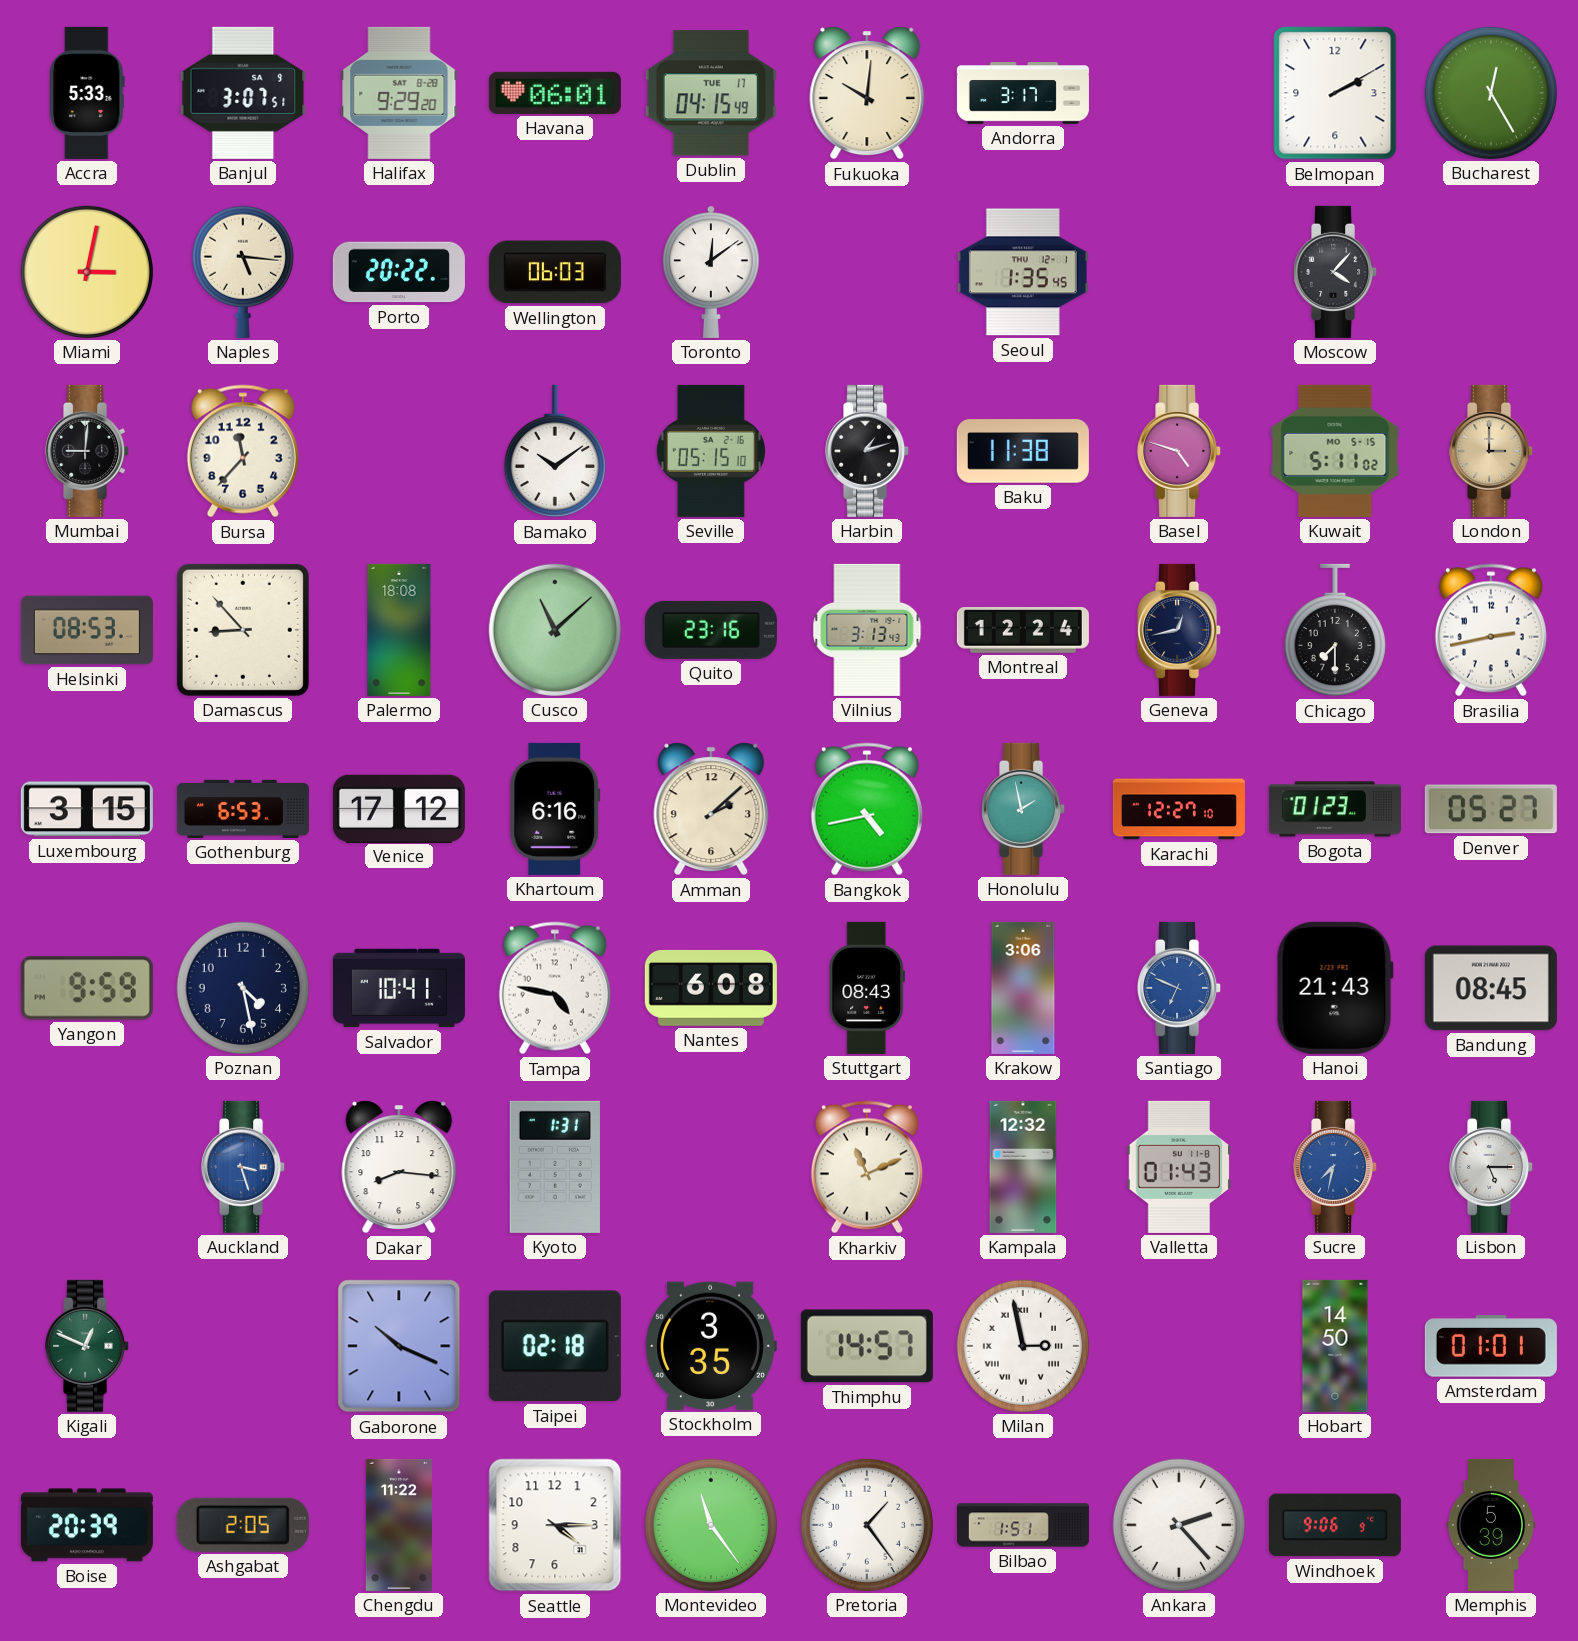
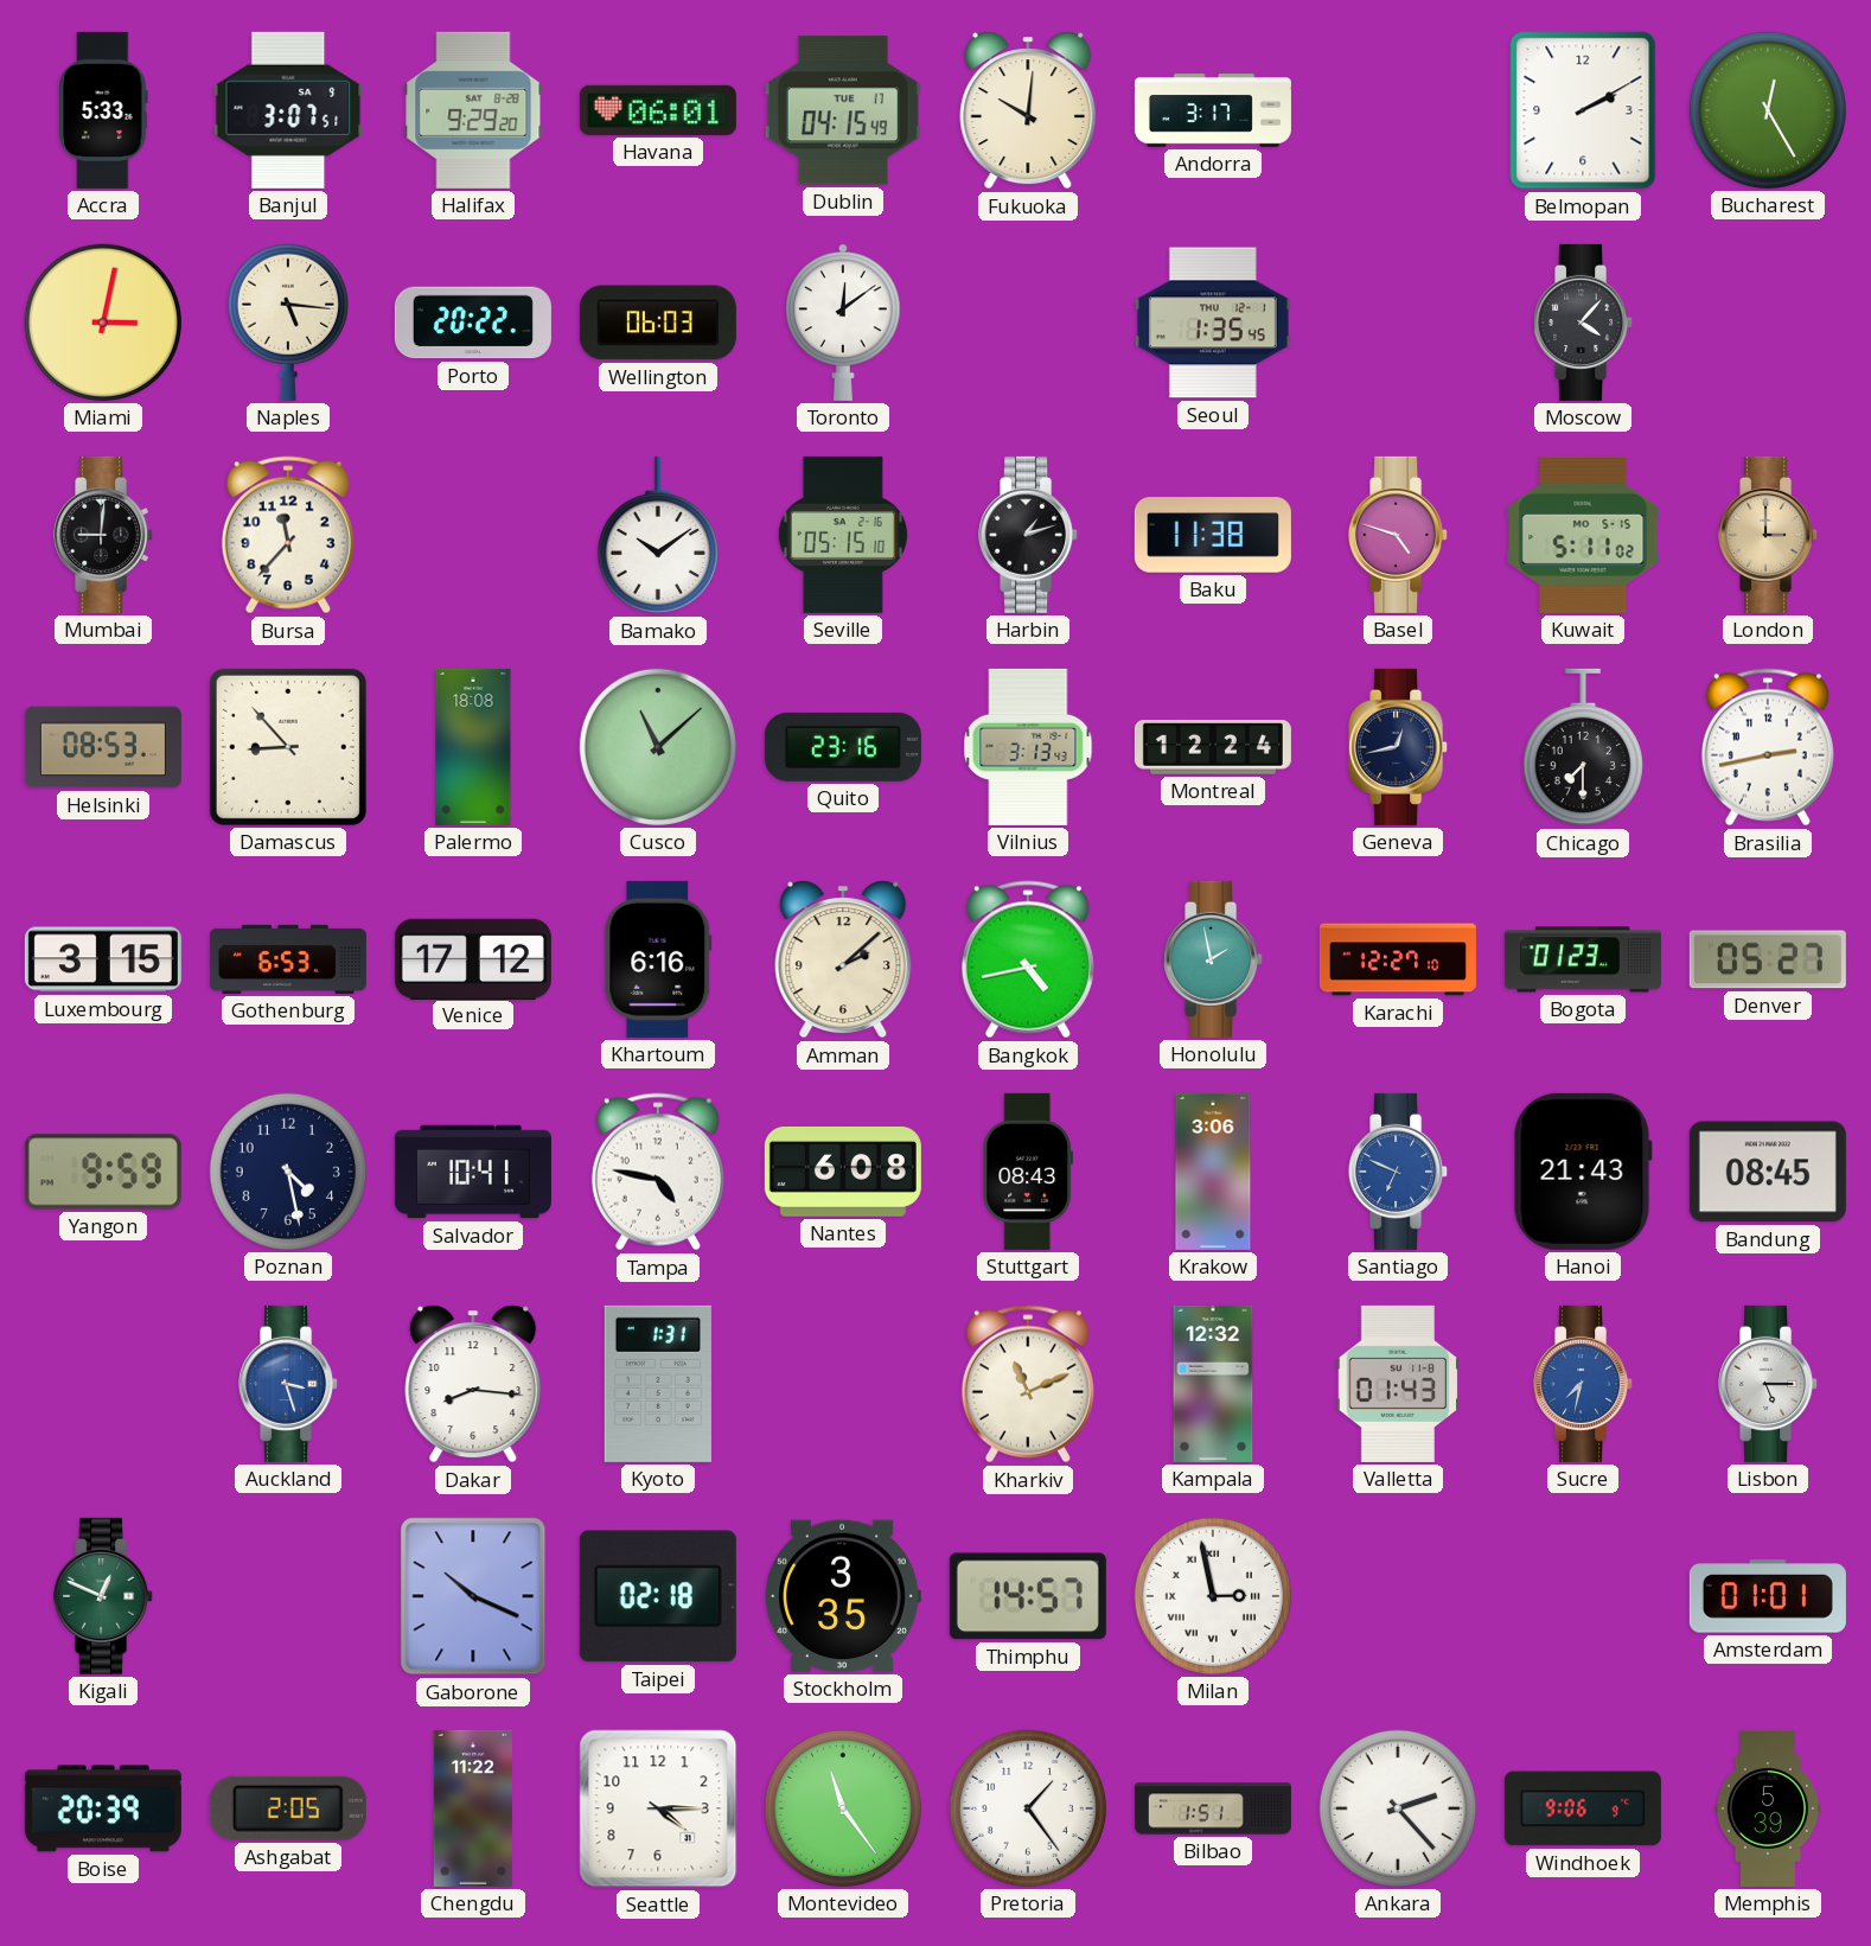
Hobart: 14:50 -> none
